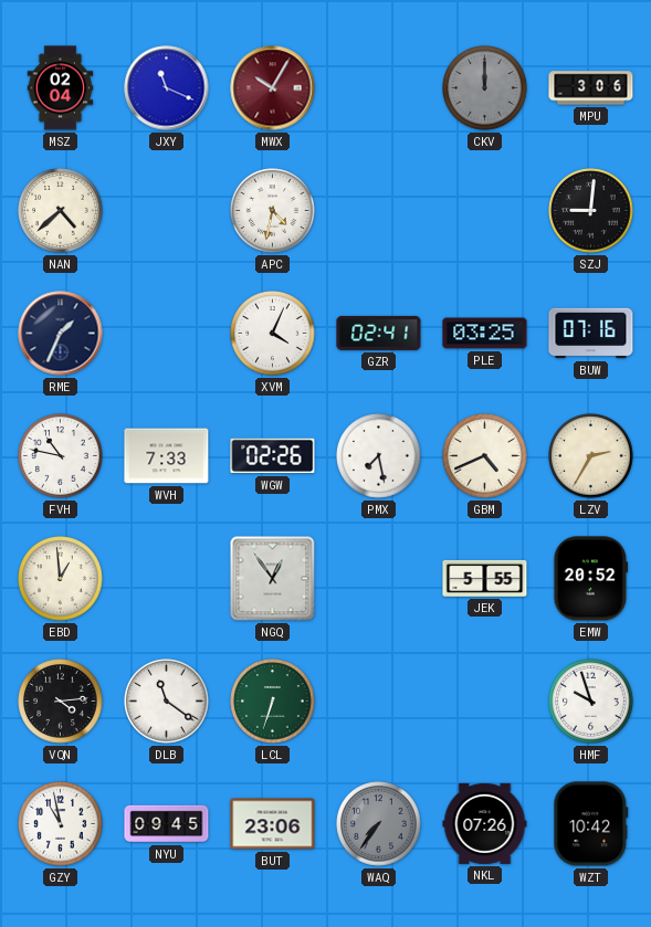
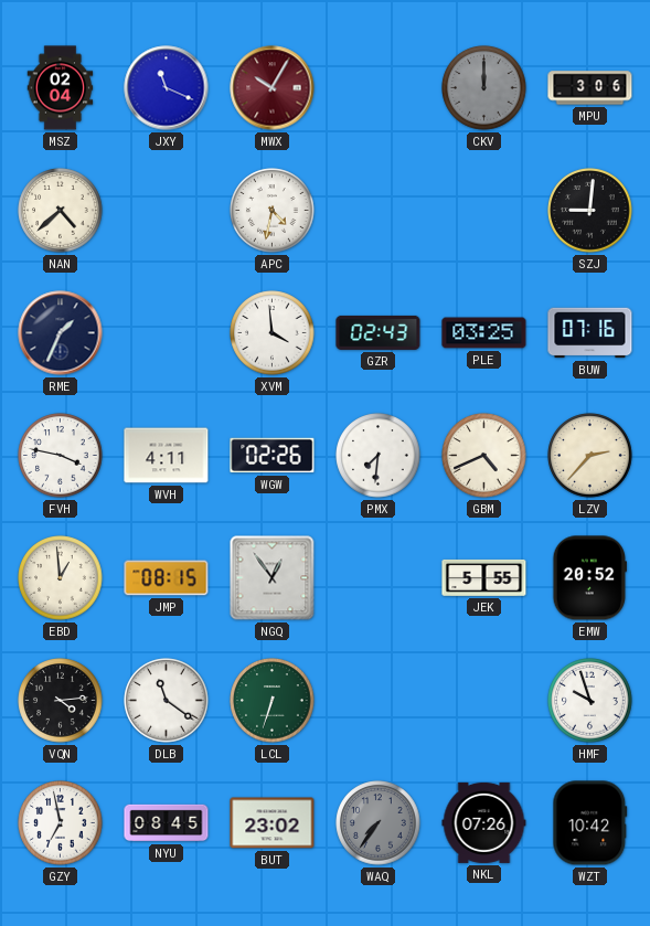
XVM: 4:04 -> 3:59
GZR: 02:41 -> 02:43
FVH: 10:47 -> 3:47
WVH: 7:33 -> 4:11
PMX: 7:28 -> 7:31
LZV: 2:35 -> 2:37
JMP: none -> 08:15
GZY: 10:58 -> 6:58
NYU: 09:45 -> 08:45
BUT: 23:06 -> 23:02
